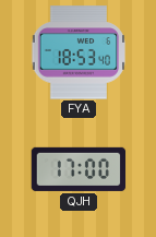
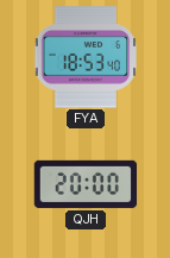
QJH: 17:00 -> 20:00
